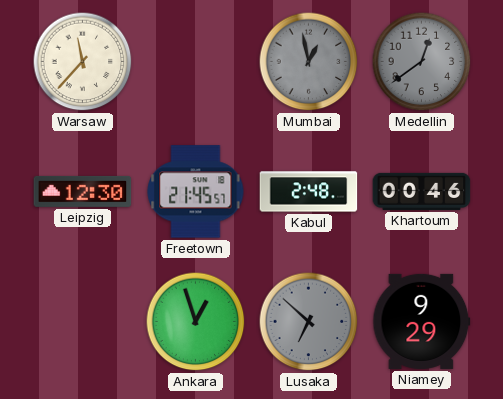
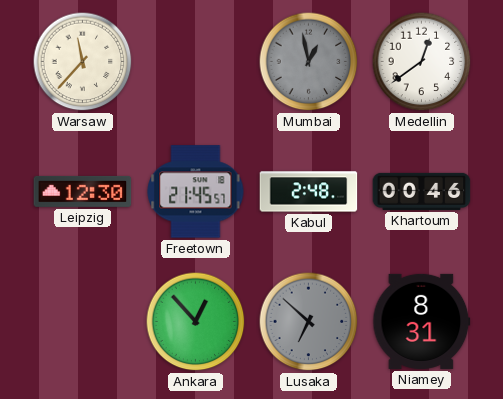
Medellin dial: grey -> white
Ankara: 12:57 -> 12:53
Niamey: 9:29 -> 8:31
